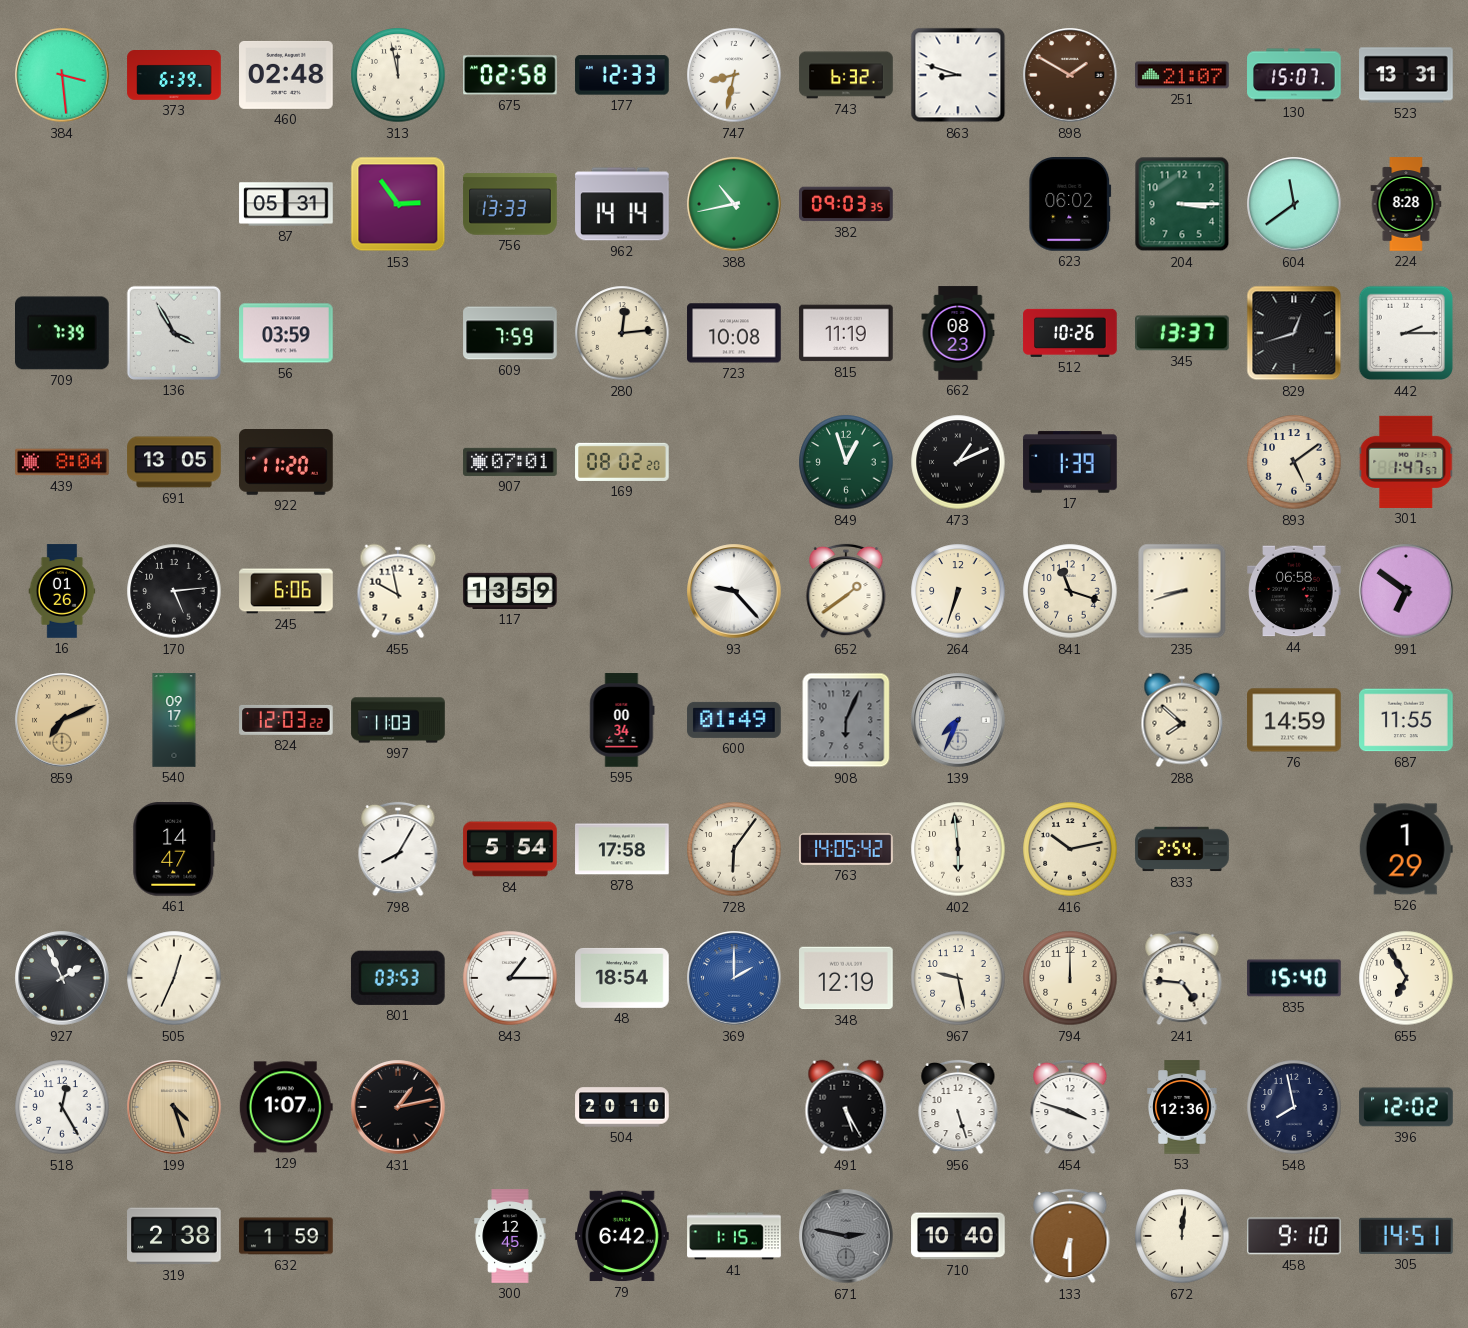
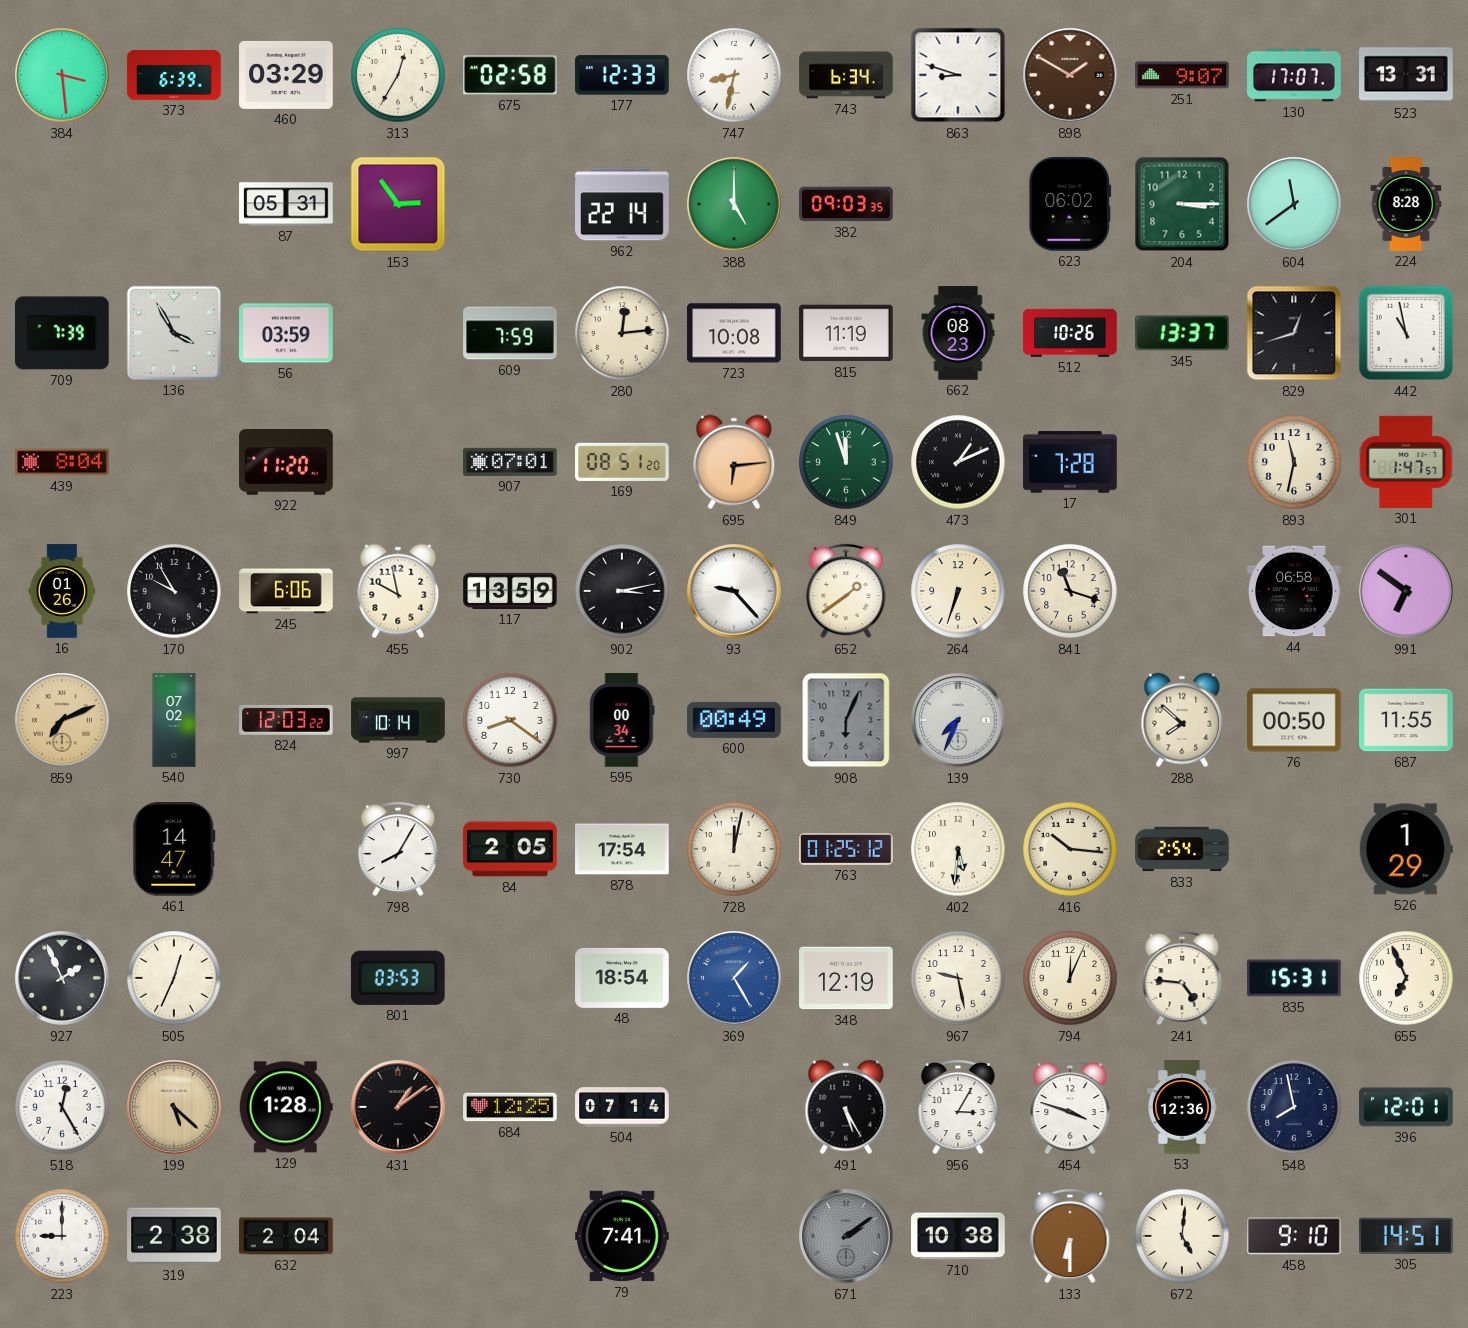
460: 02:48 -> 03:29
313: 11:58 -> 12:35
743: 6:32 -> 6:34
251: 21:07 -> 9:07
130: 15:07 -> 17:07
756: 13:33 -> none
962: 14:14 -> 22:14
388: 10:43 -> 5:00
442: 2:15 -> 10:58
691: 13:05 -> none
169: 08:02 -> 08:51
695: none -> 6:14
849: 12:57 -> 11:57
17: 1:39 -> 7:28
893: 5:09 -> 11:32
170: 5:14 -> 9:55
902: none -> 3:13
235: 8:42 -> none
540: 09:17 -> 07:02
997: 11:03 -> 10:14
730: none -> 8:21
600: 01:49 -> 00:49
76: 14:59 -> 00:50
84: 5:54 -> 2:05
878: 17:58 -> 17:54
728: 6:06 -> 12:02
763: 14:05 -> 01:25
402: 5:59 -> 5:31
416: 10:13 -> 10:16
843: 1:15 -> none
369: 2:00 -> 1:25
794: 12:00 -> 12:04
835: 15:40 -> 15:31
655: 6:55 -> 6:56
199: 4:27 -> 5:22
129: 1:07 -> 1:28
431: 1:13 -> 1:09
684: none -> 12:25
504: 20:10 -> 07:14
956: 5:27 -> 3:05
396: 12:02 -> 12:01
223: none -> 9:00
632: 1:59 -> 2:04
300: 12:45 -> none
79: 6:42 -> 7:41
41: 1:15 -> none
671: 2:47 -> 2:09
710: 10:40 -> 10:38
672: 12:01 -> 5:01
